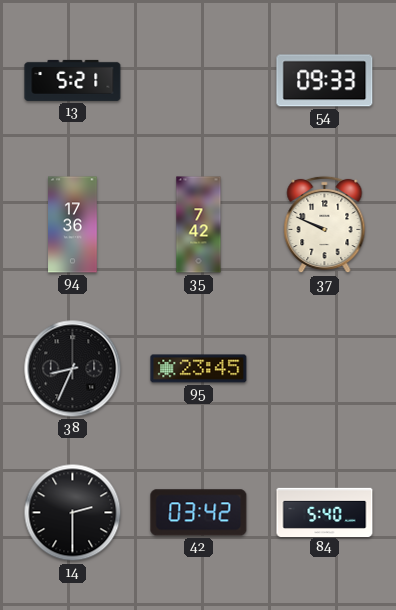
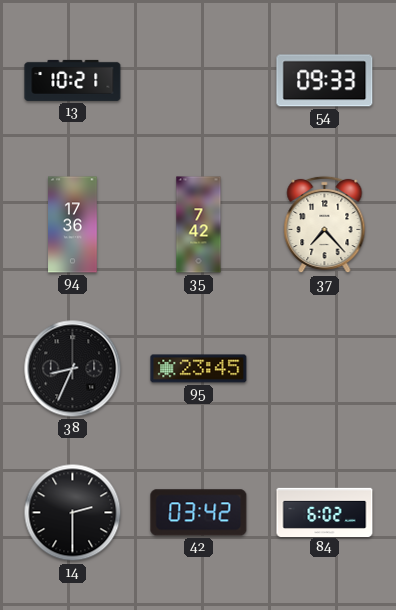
13: 5:21 -> 10:21
37: 9:49 -> 7:23
84: 5:40 -> 6:02
